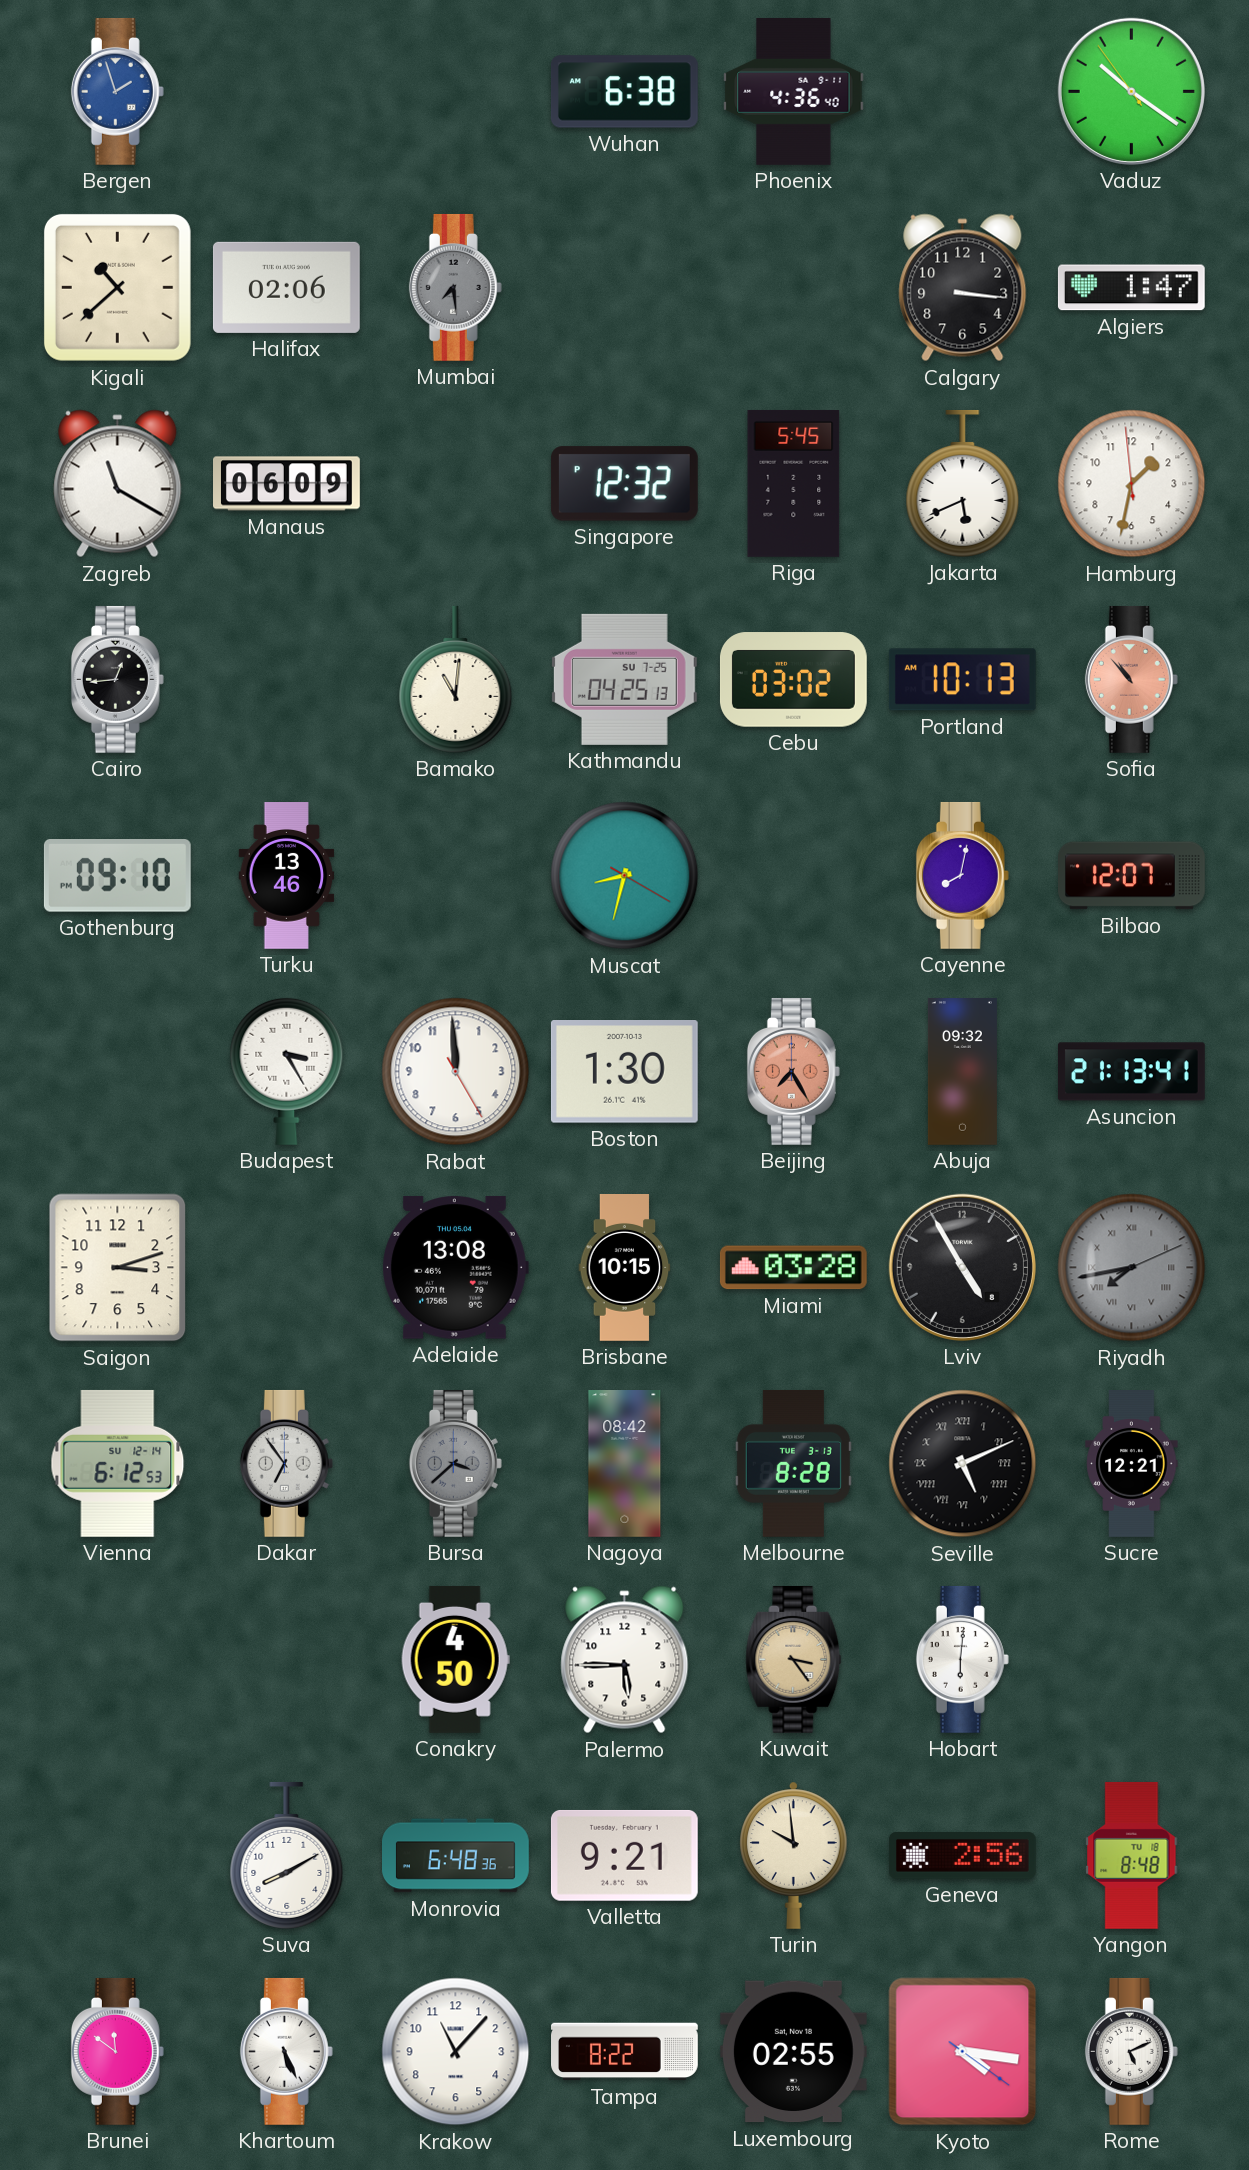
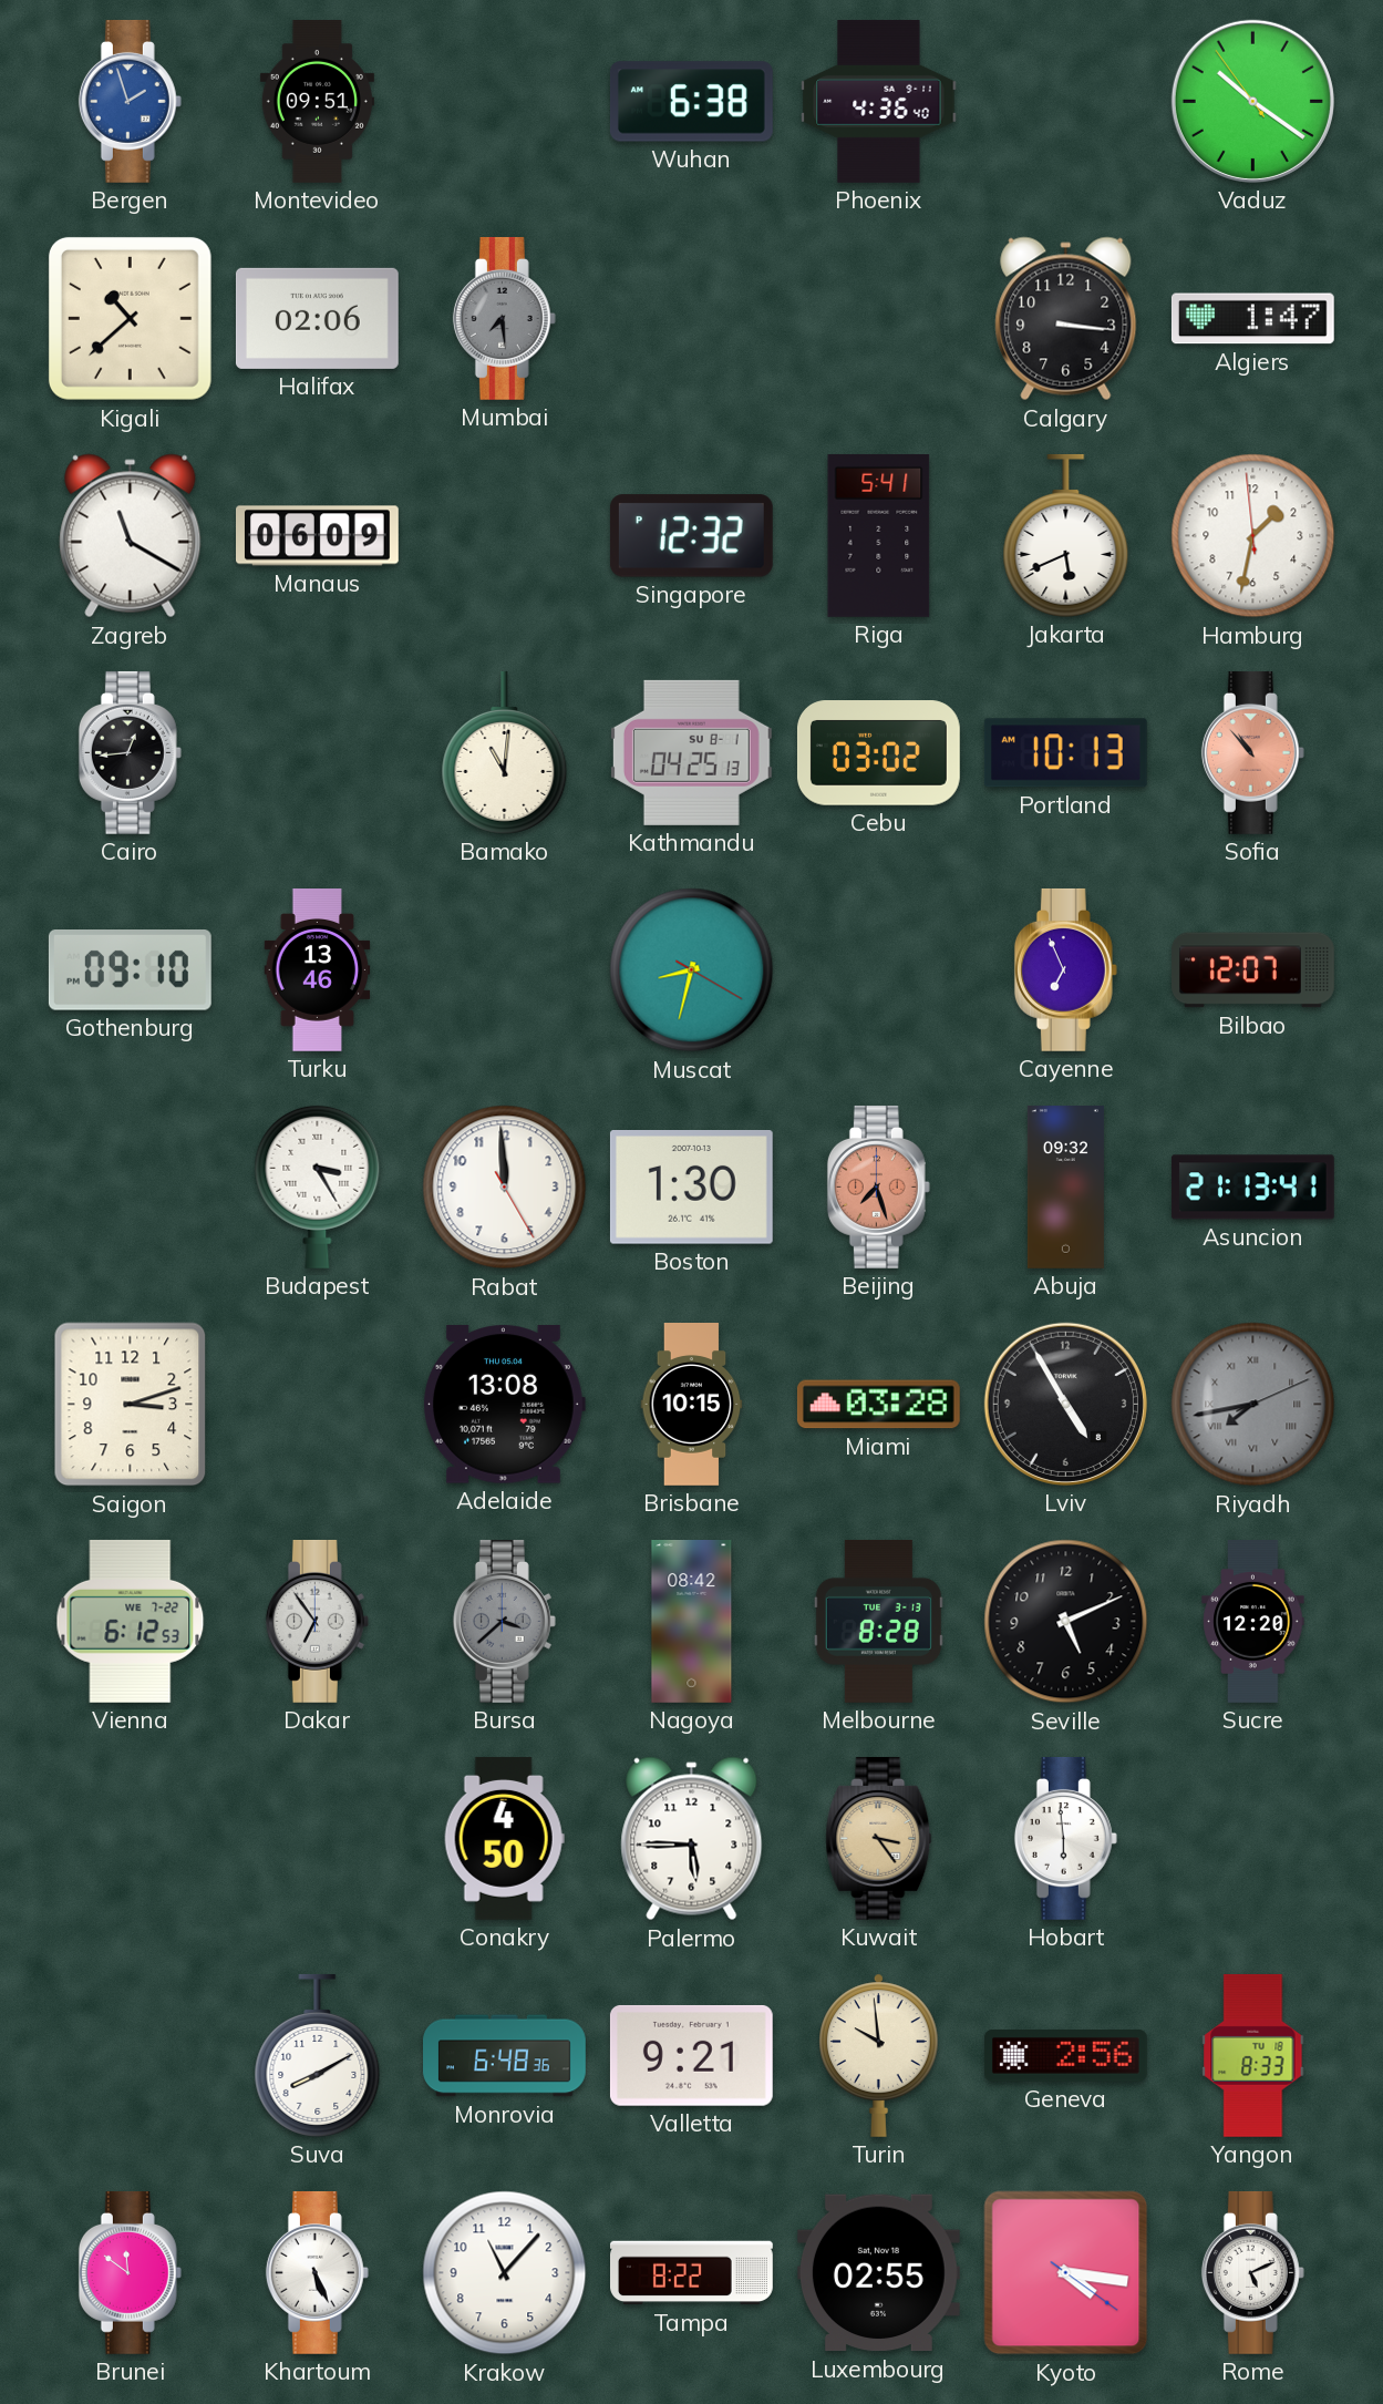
Montevideo: none -> 09:51
Riga: 5:45 -> 5:41
Kathmandu date: SU 7-25 -> SU 8-1
Cayenne: 8:02 -> 6:56
Beijing: 7:25 -> 7:27
Vienna date: SU 12-14 -> WE 7-22
Seville numerals: Roman -> Arabic
Sucre: 12:21 -> 12:20
Hobart: 6:01 -> 5:59
Yangon: 8:48 -> 8:33
